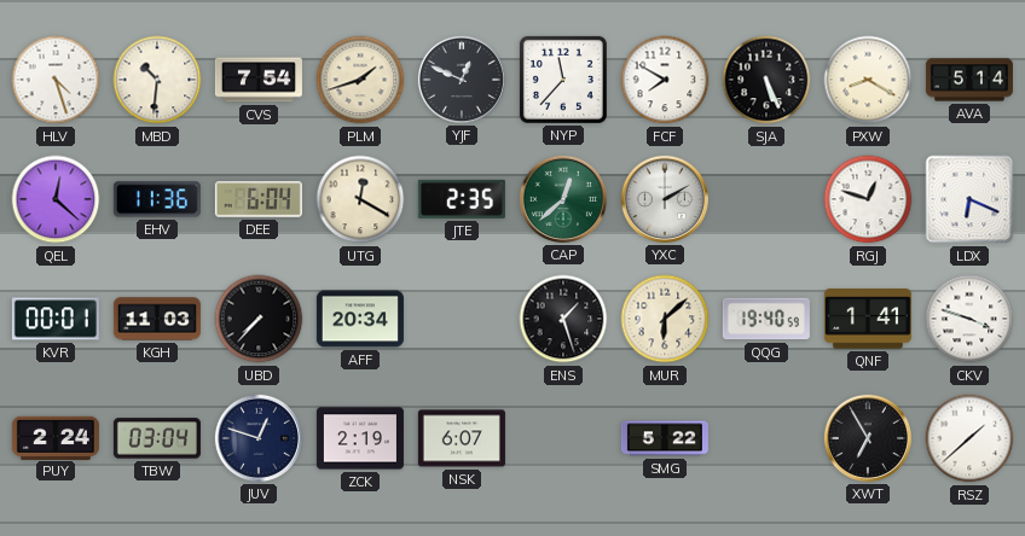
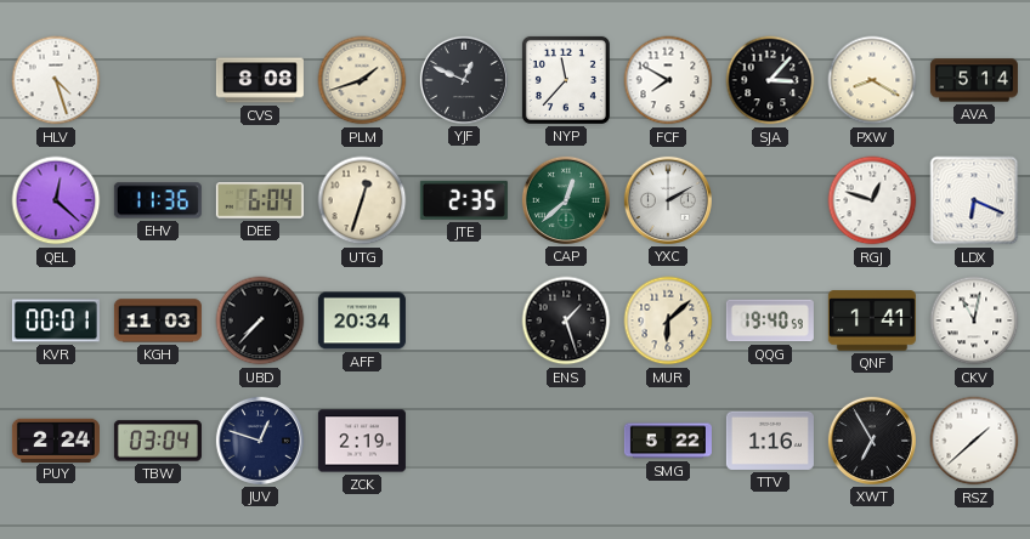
MBD: 10:31 -> none
CVS: 7:54 -> 8:08
SJA: 5:26 -> 3:07
UTG: 12:20 -> 12:33
CKV: 3:48 -> 11:02
NSK: 6:07 -> none
TTV: none -> 1:16
